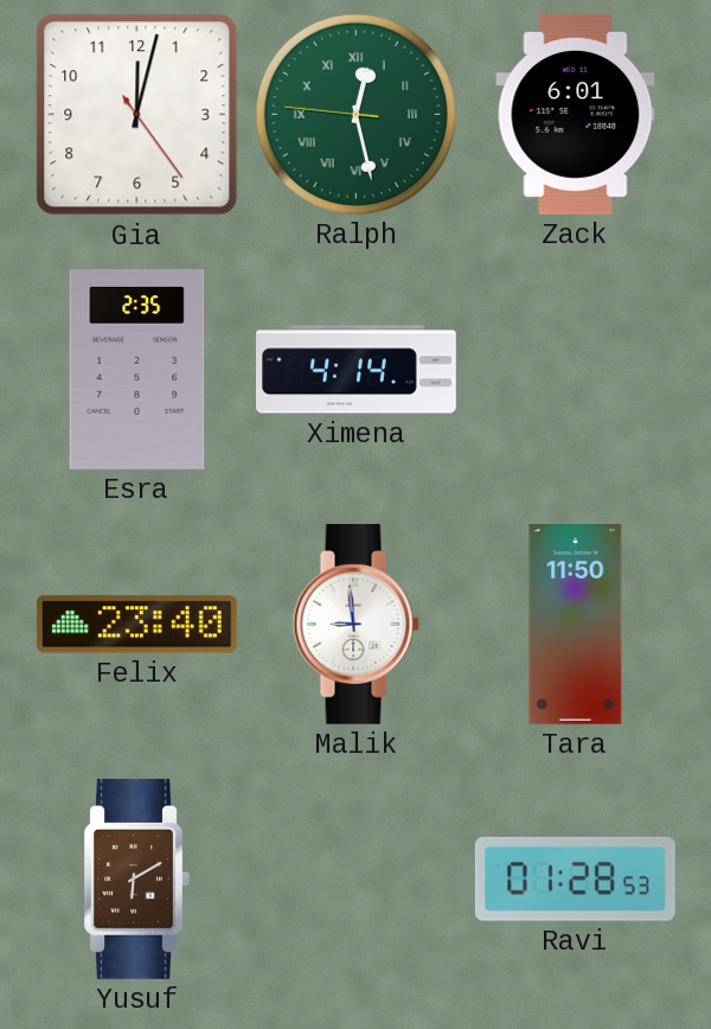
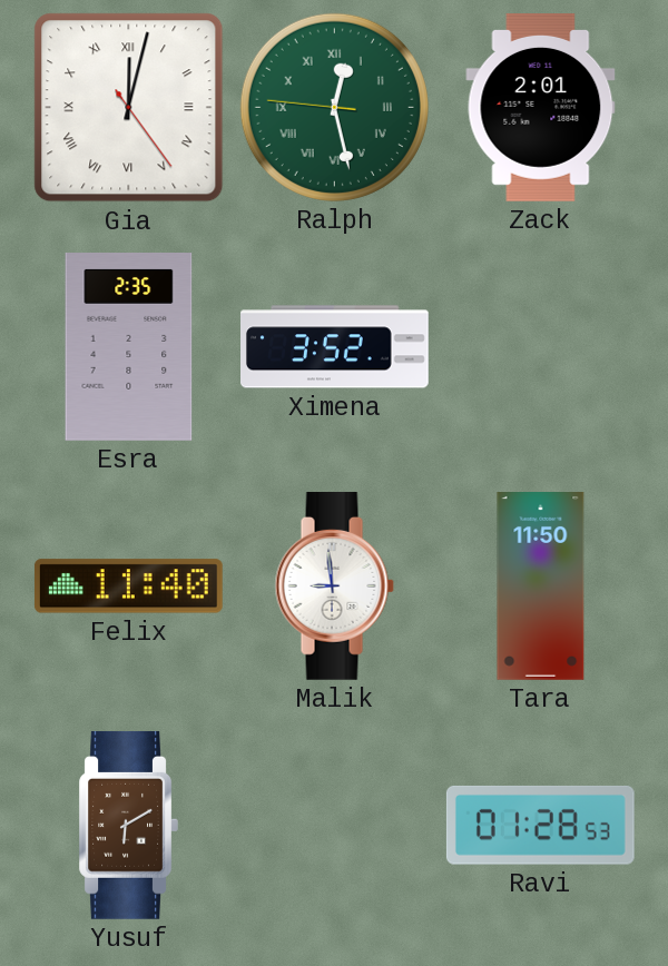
Gia numerals: Arabic -> Roman
Zack: 6:01 -> 2:01
Ximena: 4:14 -> 3:52
Felix: 23:40 -> 11:40
